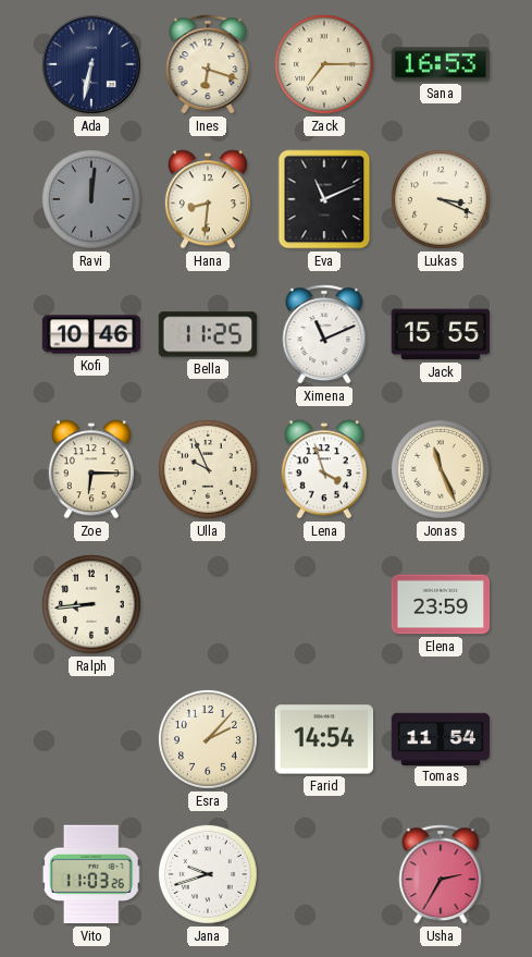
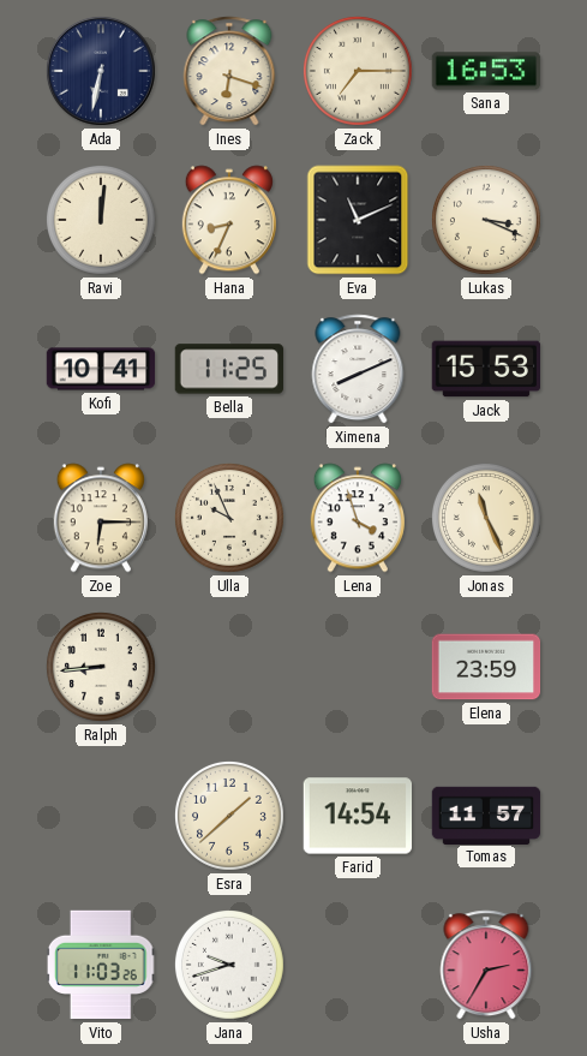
Ravi dial: grey -> cream
Hana: 8:31 -> 8:34
Kofi: 10:46 -> 10:41
Ximena: 11:11 -> 8:11
Jack: 15:55 -> 15:53
Esra: 2:07 -> 1:38
Tomas: 11:54 -> 11:57
